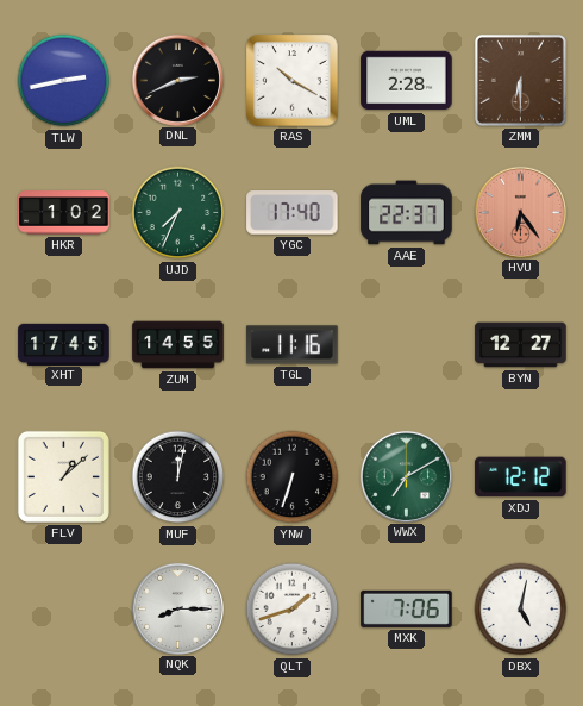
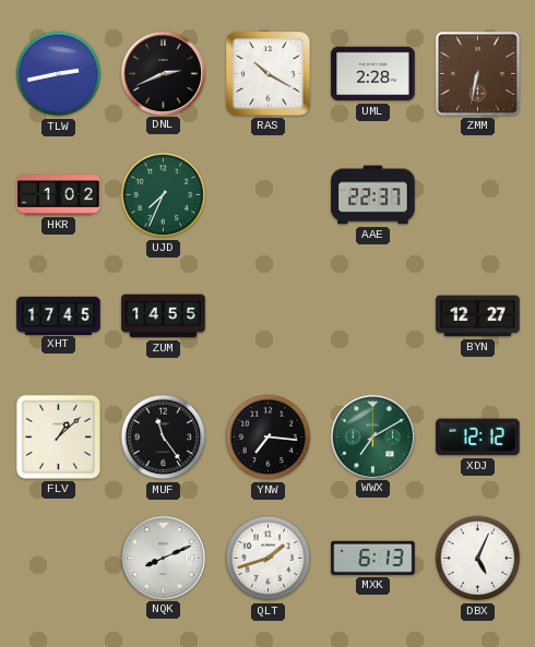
ZMM: 6:30 -> 6:32
YGC: 17:40 -> none
HVU: 6:24 -> none
TGL: 11:16 -> none
MUF: 12:02 -> 11:24
YNW: 6:33 -> 7:16
NQK: 8:15 -> 8:11
MXK: 7:06 -> 6:13
DBX: 5:02 -> 5:04
